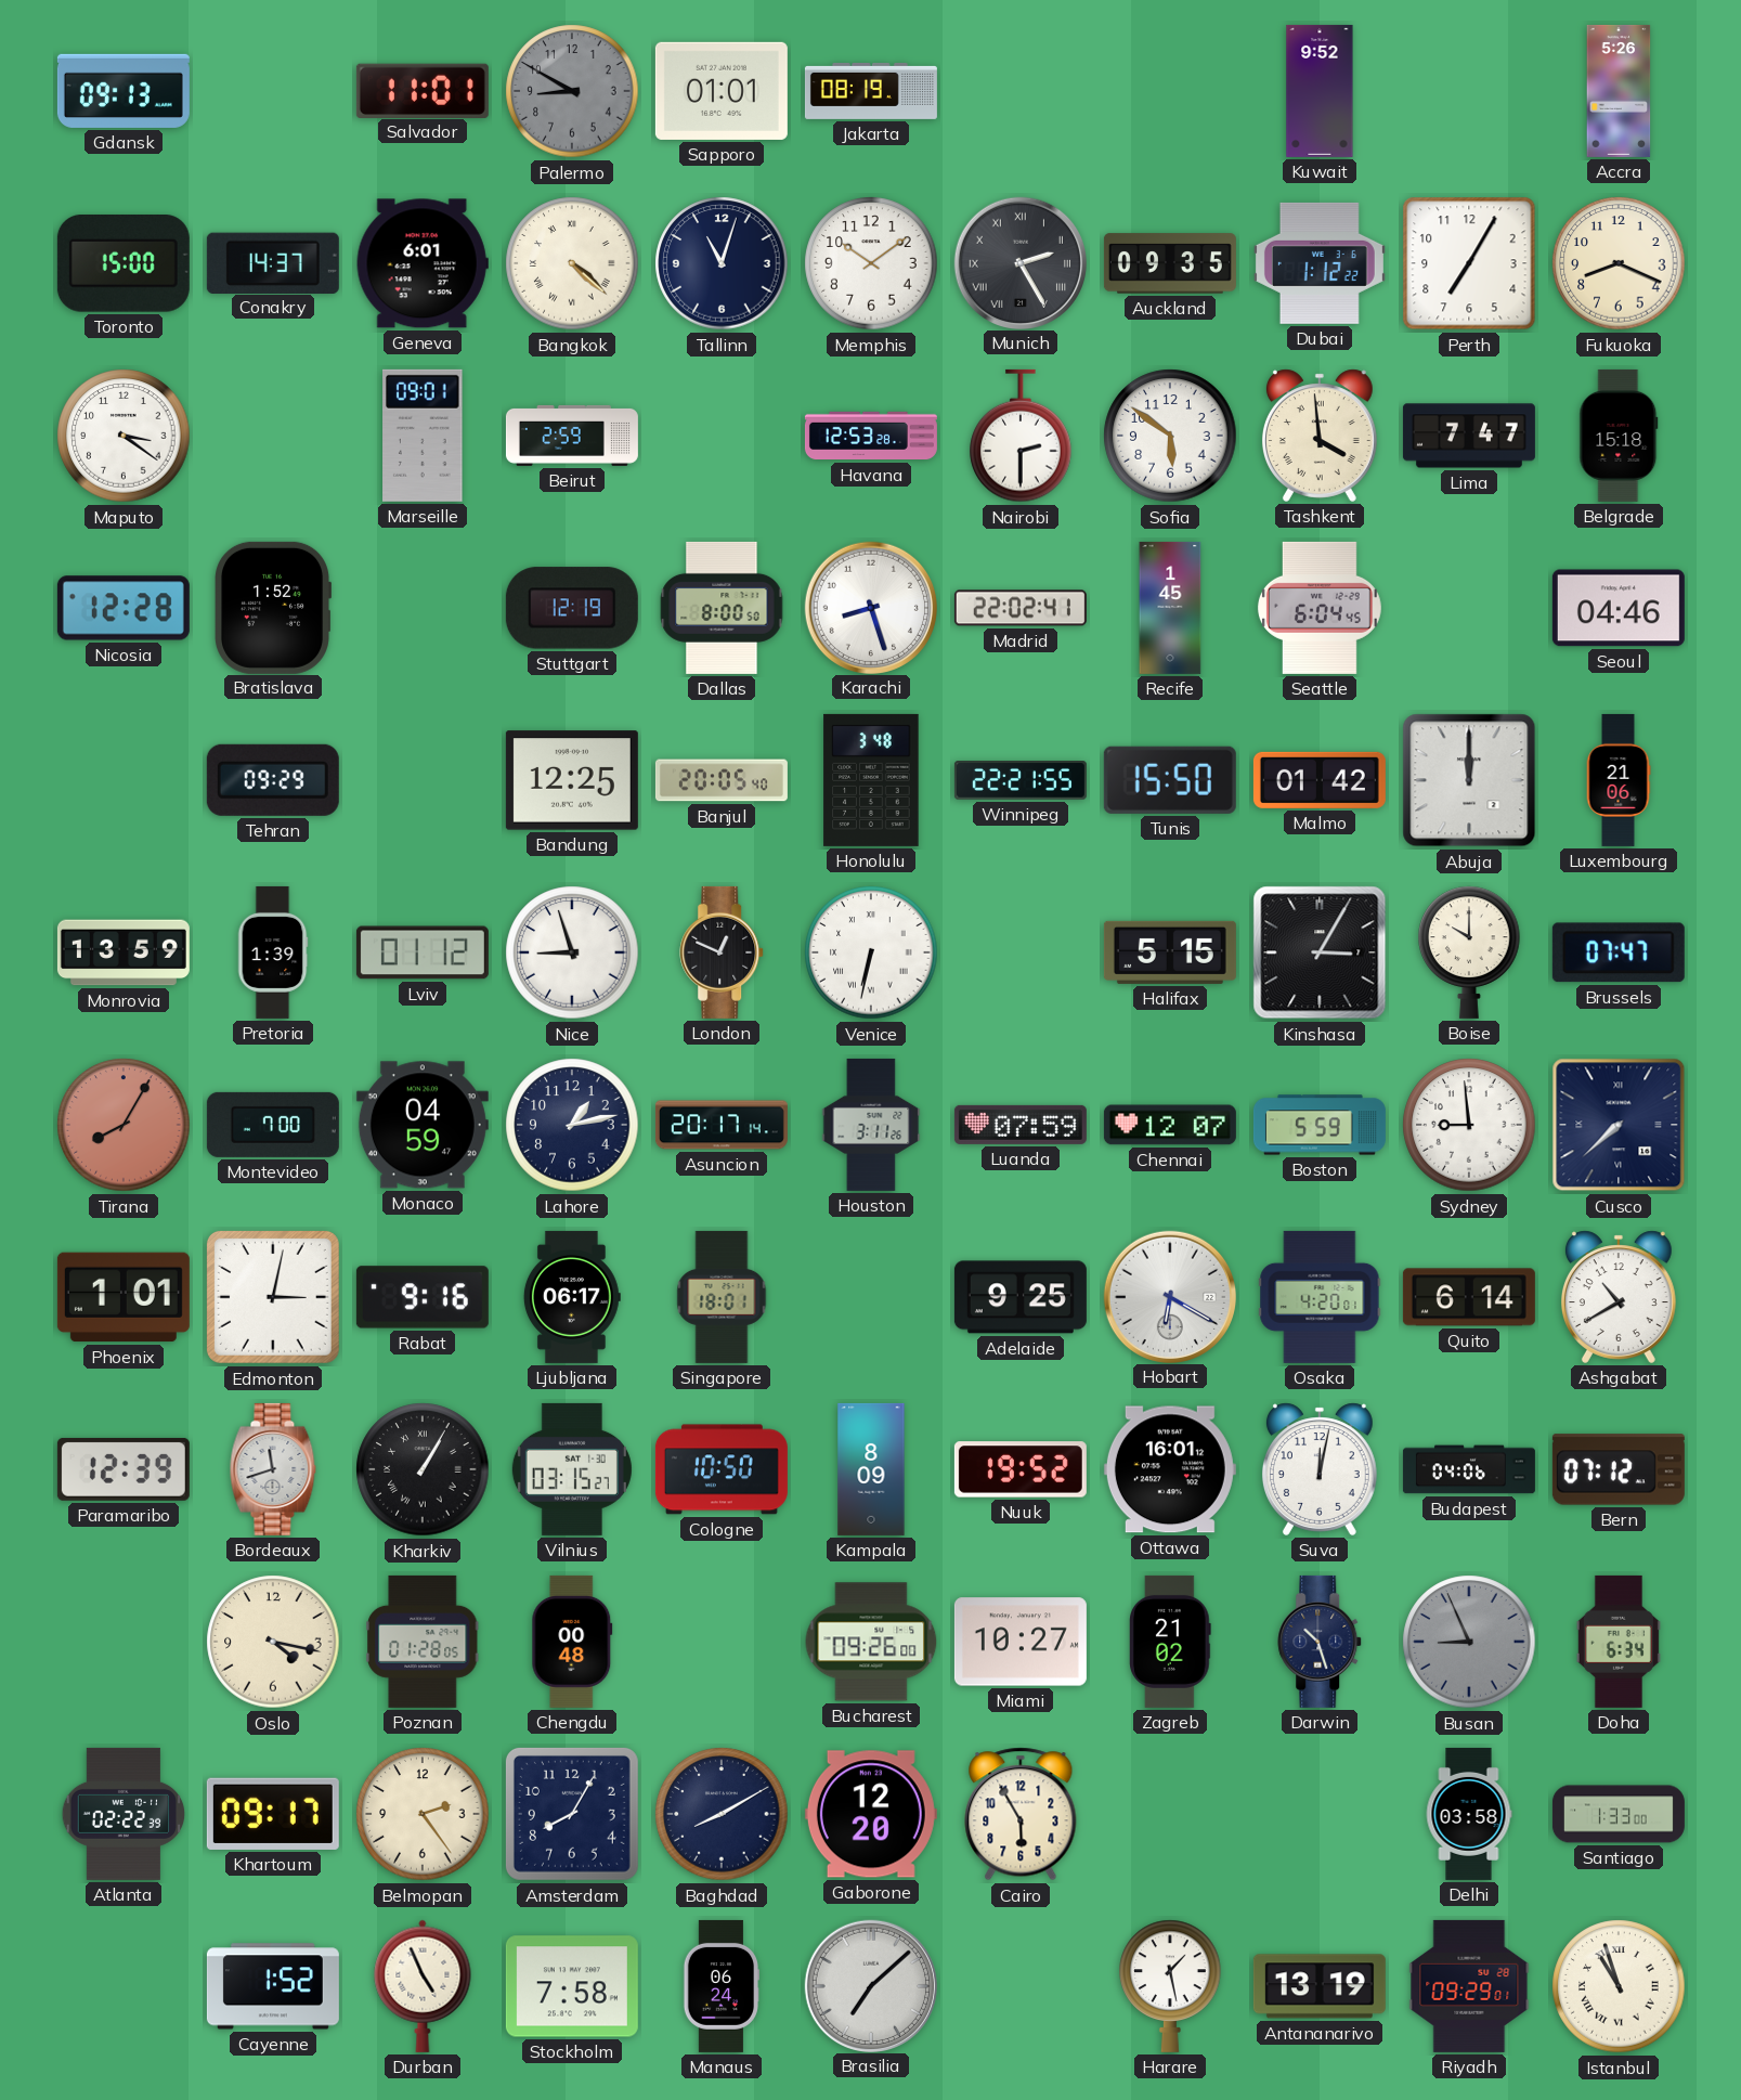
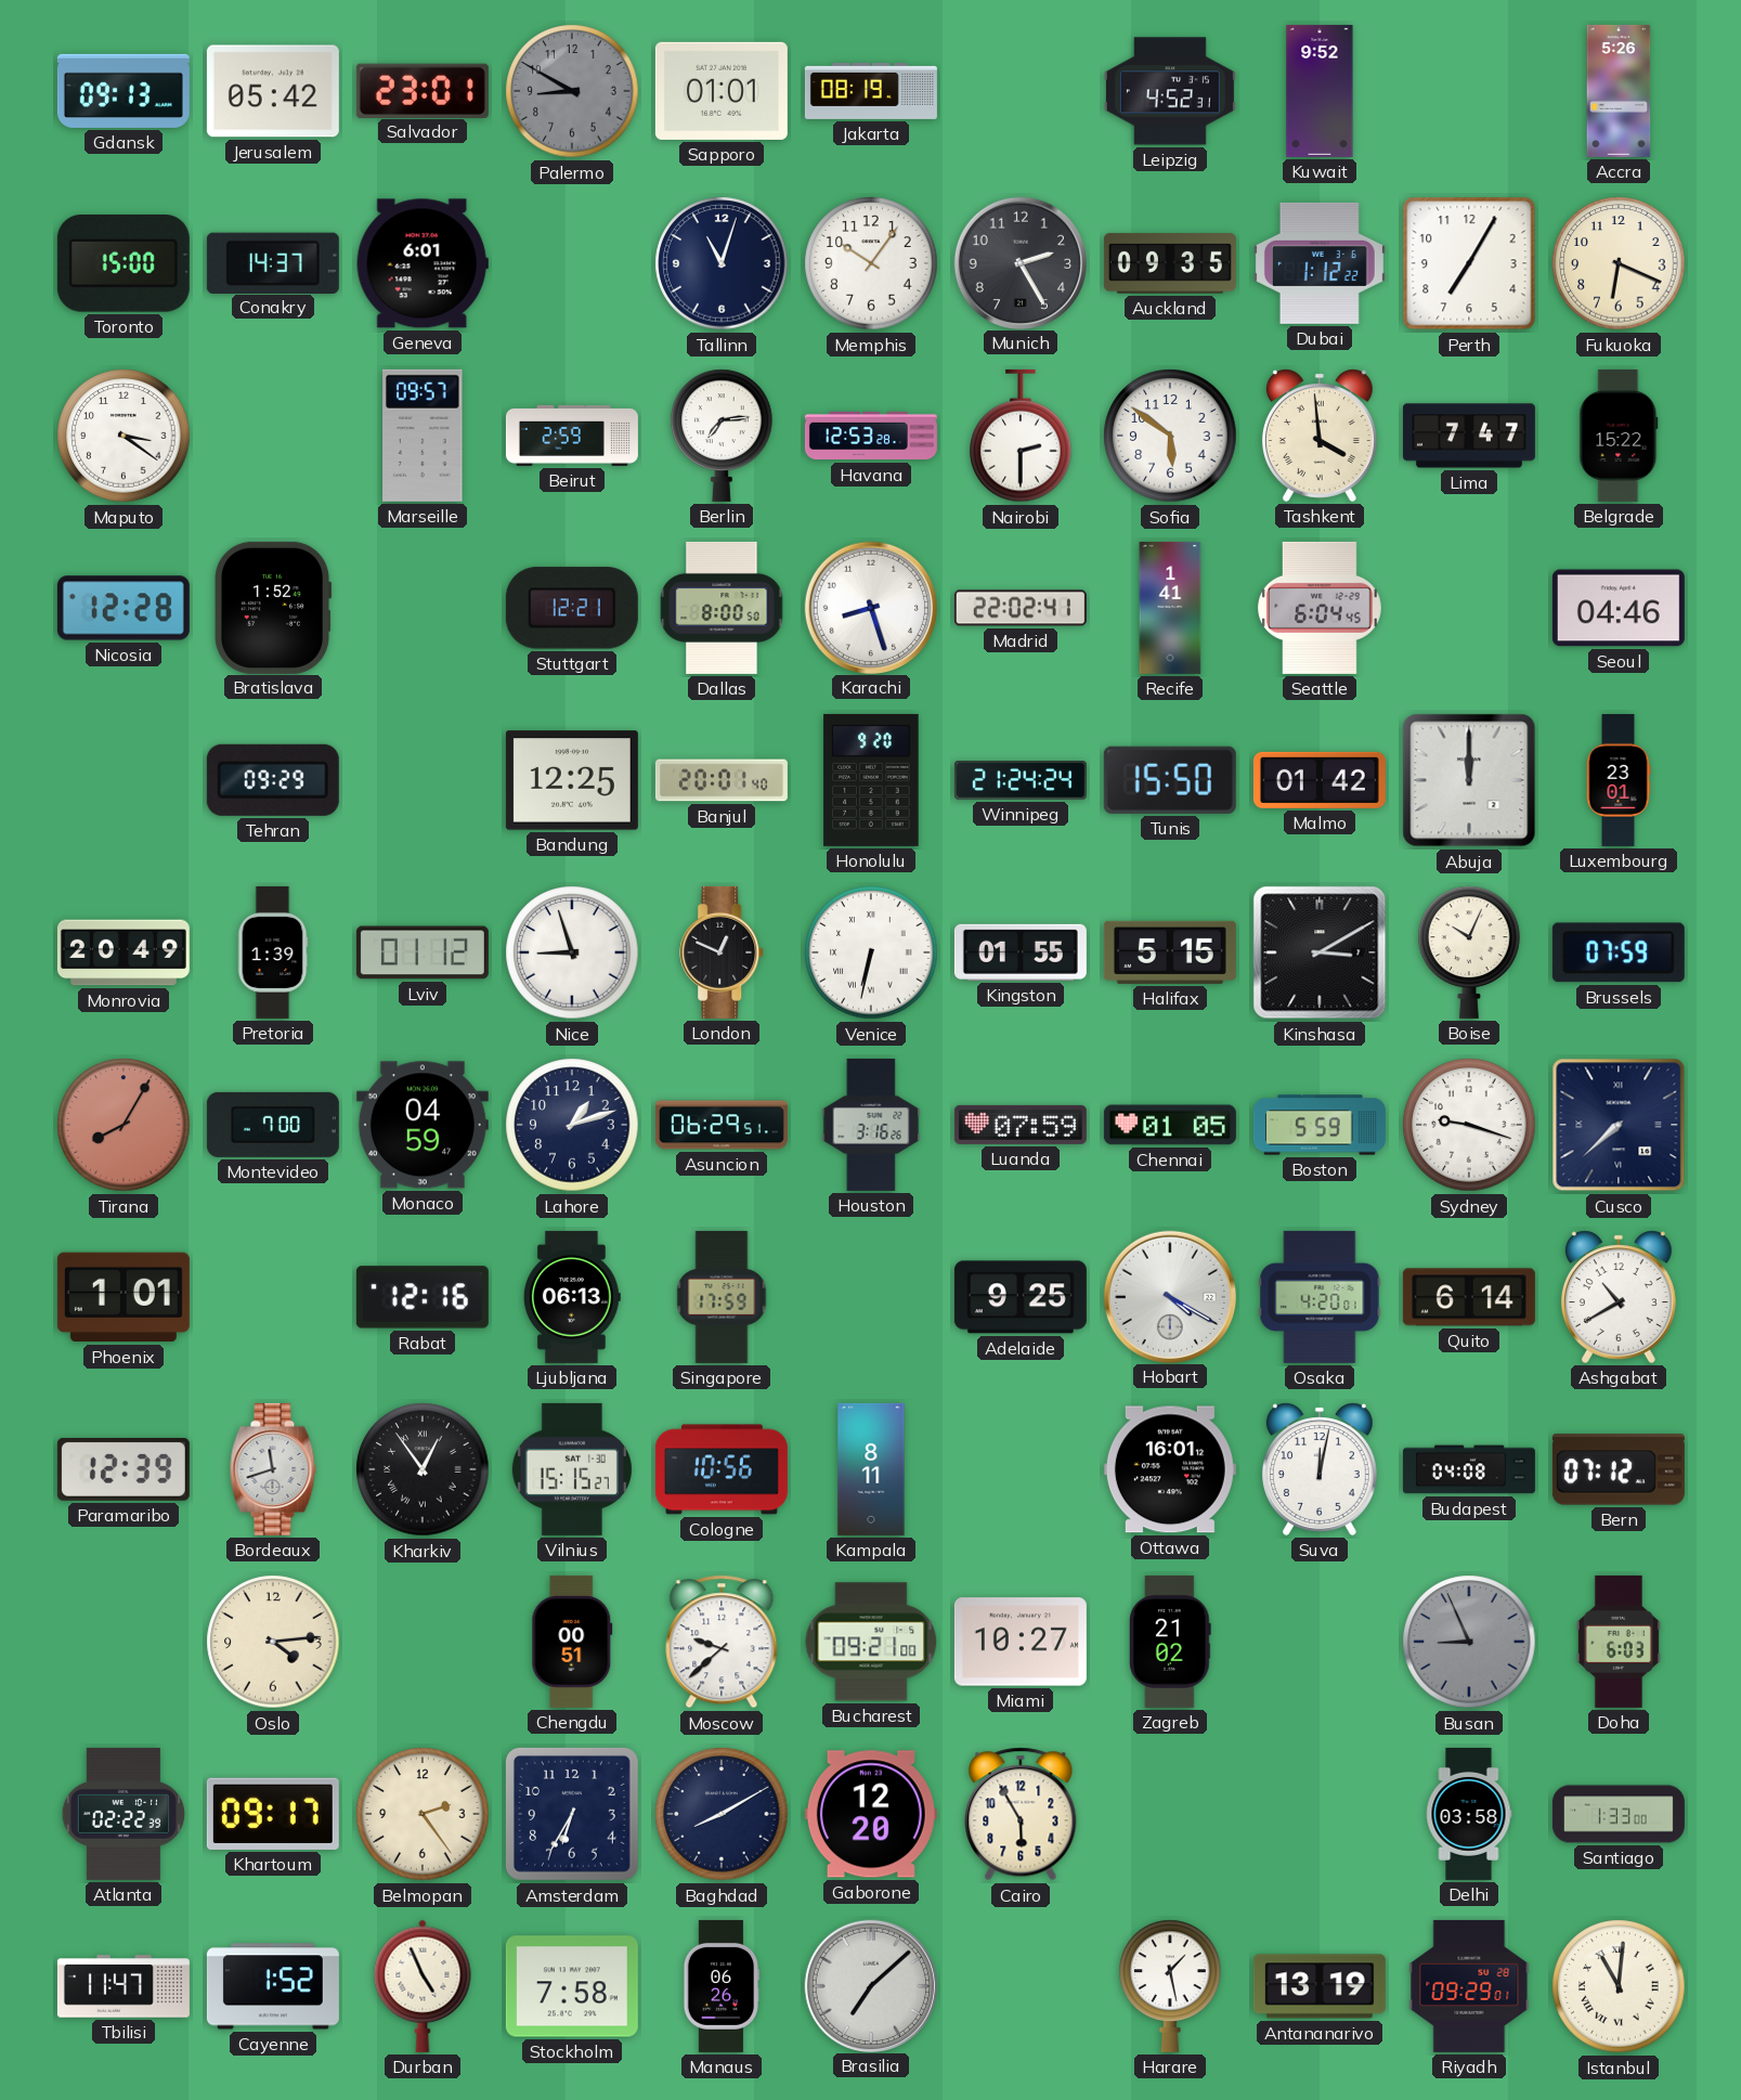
Jerusalem: none -> 05:42
Salvador: 11:01 -> 23:01
Leipzig: none -> 4:52
Bangkok: 4:22 -> none
Memphis: 10:09 -> 10:06
Munich numerals: Roman -> Arabic
Fukuoka: 8:19 -> 6:19
Marseille: 09:01 -> 09:57
Berlin: none -> 7:14
Belgrade: 15:18 -> 15:22
Stuttgart: 12:19 -> 12:21
Recife: 1:45 -> 1:41
Banjul: 20:05 -> 20:01
Honolulu: 3:48 -> 9:20
Winnipeg: 22:21 -> 21:24
Luxembourg: 21:06 -> 23:01
Monrovia: 13:59 -> 20:49
Kingston: none -> 01:55
Kinshasa: 3:05 -> 3:10
Boise: 10:00 -> 10:04
Brussels: 07:47 -> 07:59
Lahore: 1:13 -> 1:12
Asuncion: 20:17 -> 06:29
Houston: 3:11 -> 3:16
Chennai: 12:07 -> 01:05
Sydney: 8:59 -> 9:18
Edmonton: 3:02 -> none
Rabat: 9:16 -> 12:16
Ljubljana: 06:17 -> 06:13
Singapore: 18:01 -> 17:59
Hobart: 6:20 -> 4:20
Kharkiv: 1:05 -> 12:54
Vilnius: 03:15 -> 15:15
Cologne: 10:50 -> 10:56
Kampala: 8:09 -> 8:11
Nuuk: 19:52 -> none
Budapest: 04:06 -> 04:08
Oslo: 4:17 -> 4:14
Poznan: 01:28 -> none
Chengdu: 00:48 -> 00:51
Moscow: none -> 9:38
Bucharest: 09:26 -> 09:21
Darwin: 10:27 -> none
Doha: 6:34 -> 6:03
Amsterdam: 8:05 -> 6:35
Tbilisi: none -> 11:47
Manaus: 06:24 -> 06:26
Istanbul: 10:57 -> 11:01
